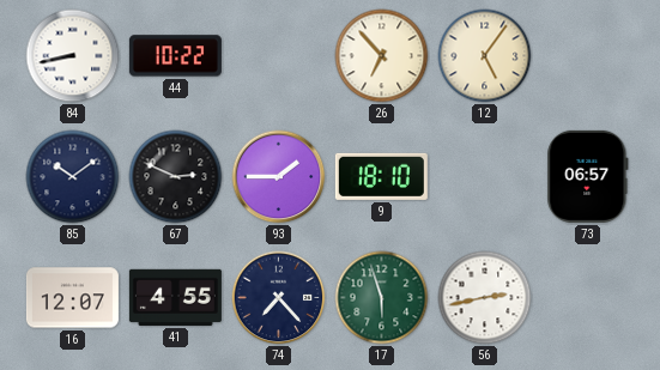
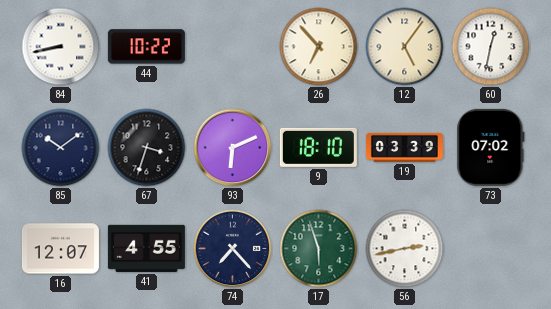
60: none -> 12:32
67: 2:49 -> 3:33
93: 1:45 -> 6:11
19: none -> 03:39
73: 06:57 -> 07:02
